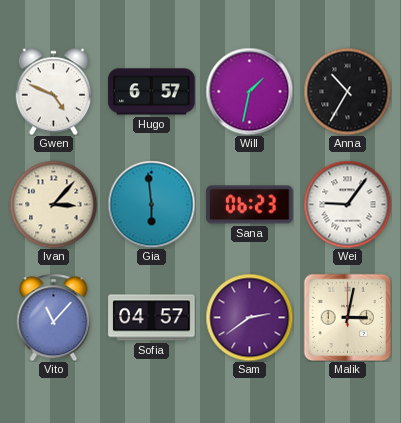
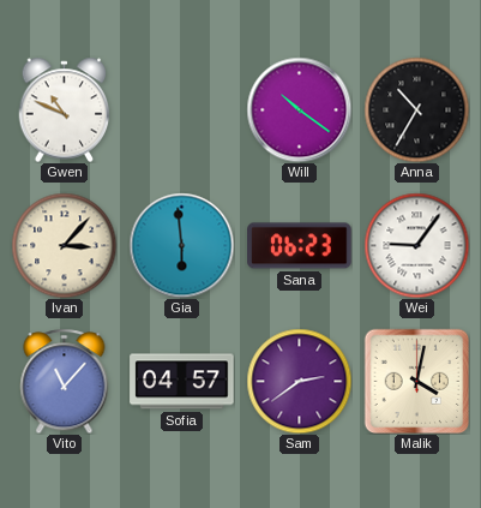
Gwen: 4:49 -> 10:49
Hugo: 6:57 -> none
Will: 1:32 -> 10:21
Malik: 3:02 -> 4:02
